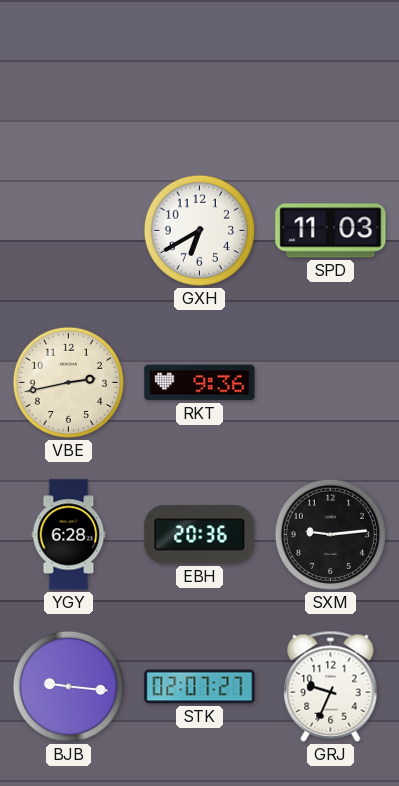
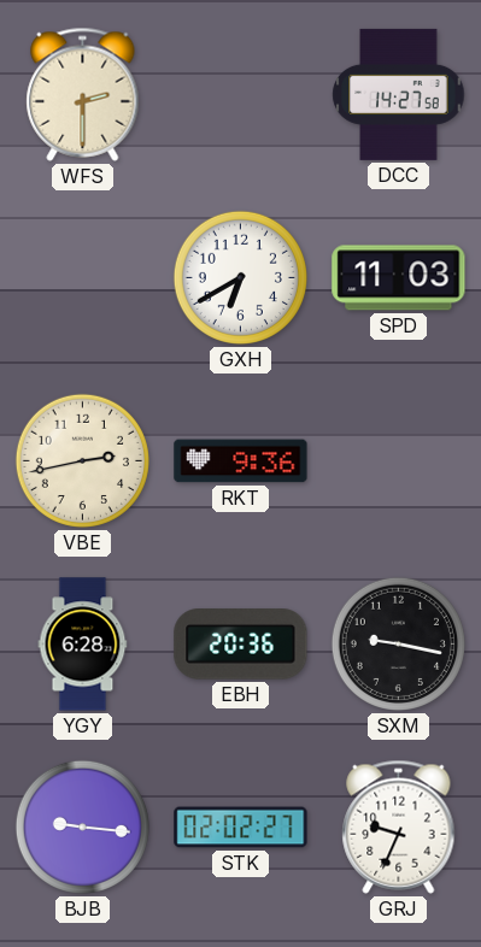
WFS: none -> 2:30
DCC: none -> 14:27
SXM: 9:14 -> 9:17
STK: 02:07 -> 02:02
